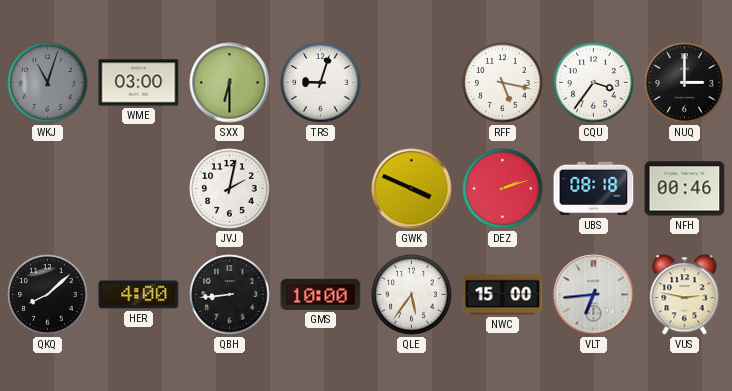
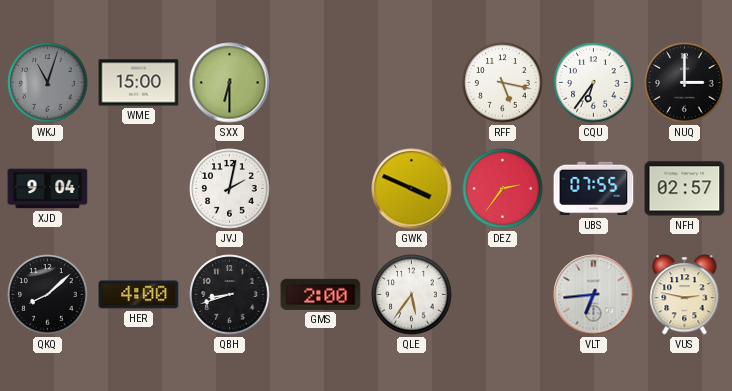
WME: 03:00 -> 15:00
TRS: 9:03 -> none
CQU: 3:36 -> 6:36
XJD: none -> 9:04
DEZ: 2:12 -> 2:36
UBS: 08:18 -> 07:55
NFH: 00:46 -> 02:57
QBH: 8:44 -> 8:42
GMS: 10:00 -> 2:00
NWC: 15:00 -> none
